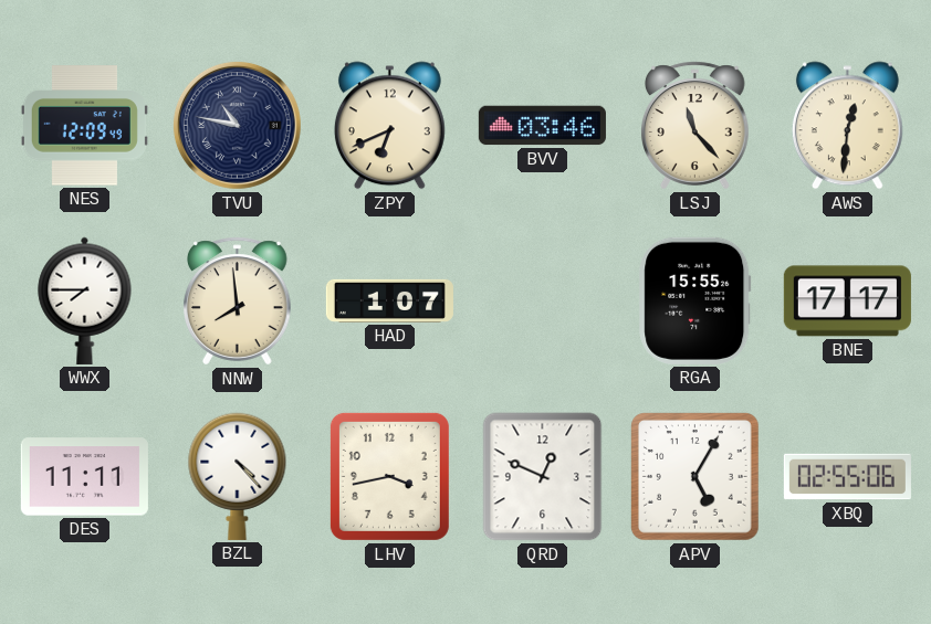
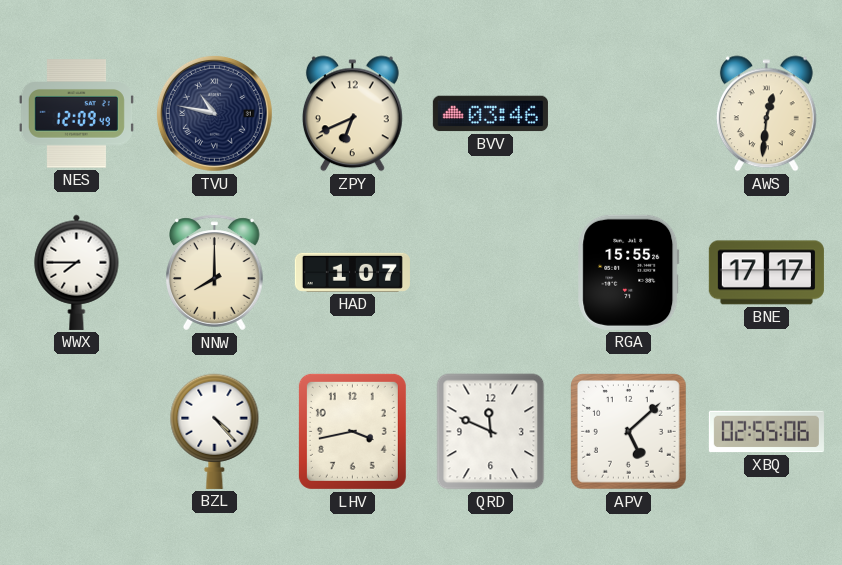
LSJ: 11:23 -> none
NNW: 7:59 -> 8:00
DES: 11:11 -> none
QRD: 12:49 -> 11:49
APV: 5:05 -> 5:08
